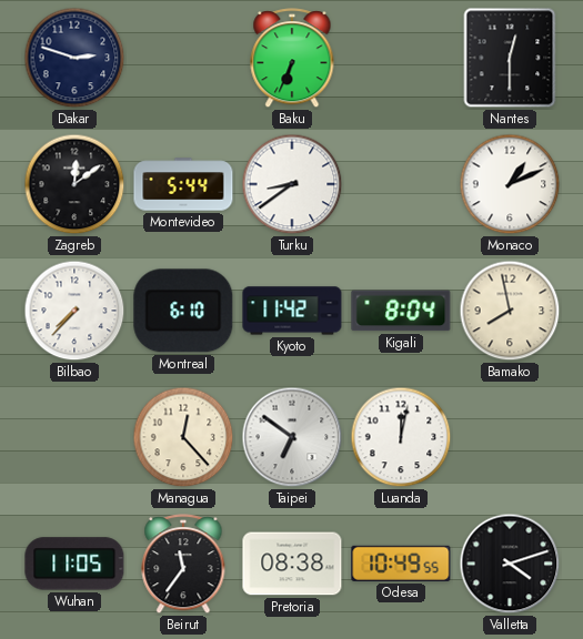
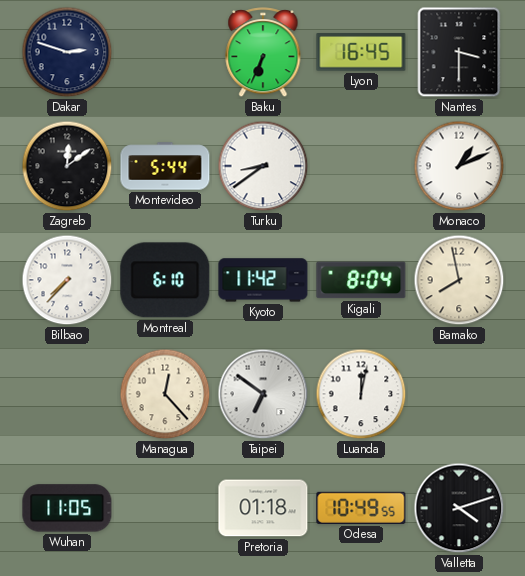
Lyon: none -> 16:45
Nantes: 12:30 -> 3:30
Beirut: 11:36 -> none
Pretoria: 08:38 -> 01:18
